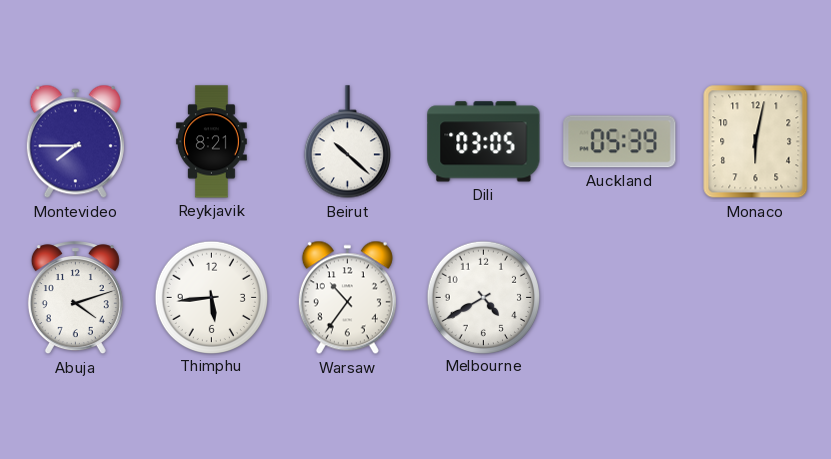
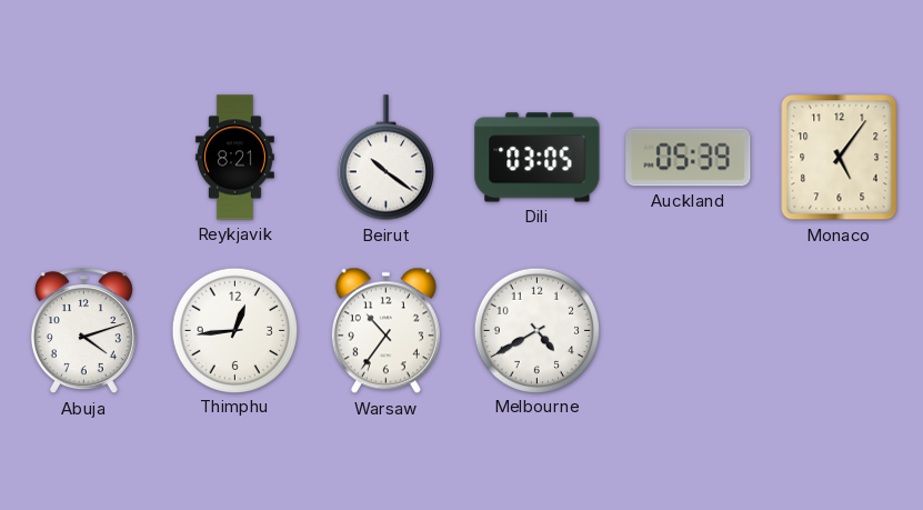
Montevideo: 7:45 -> none
Beirut: 10:22 -> 10:21
Monaco: 6:02 -> 5:06
Thimphu: 5:44 -> 12:44
